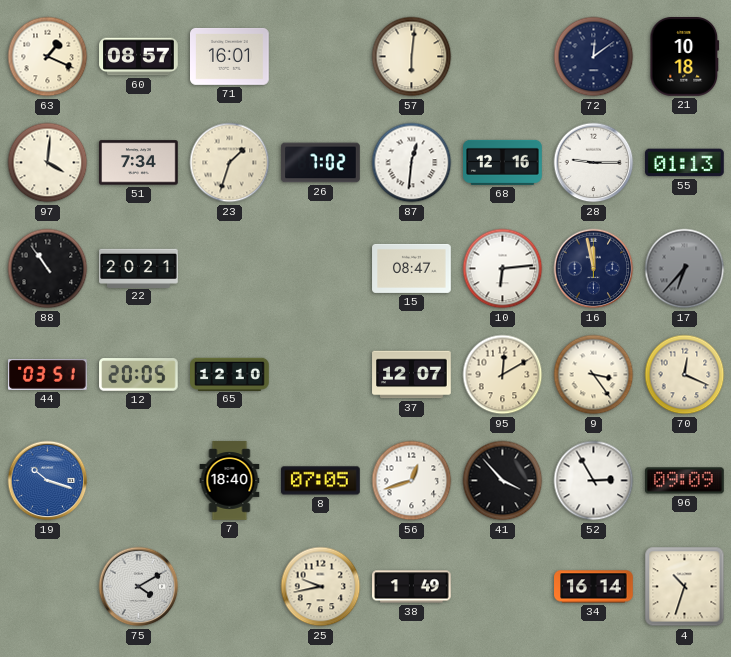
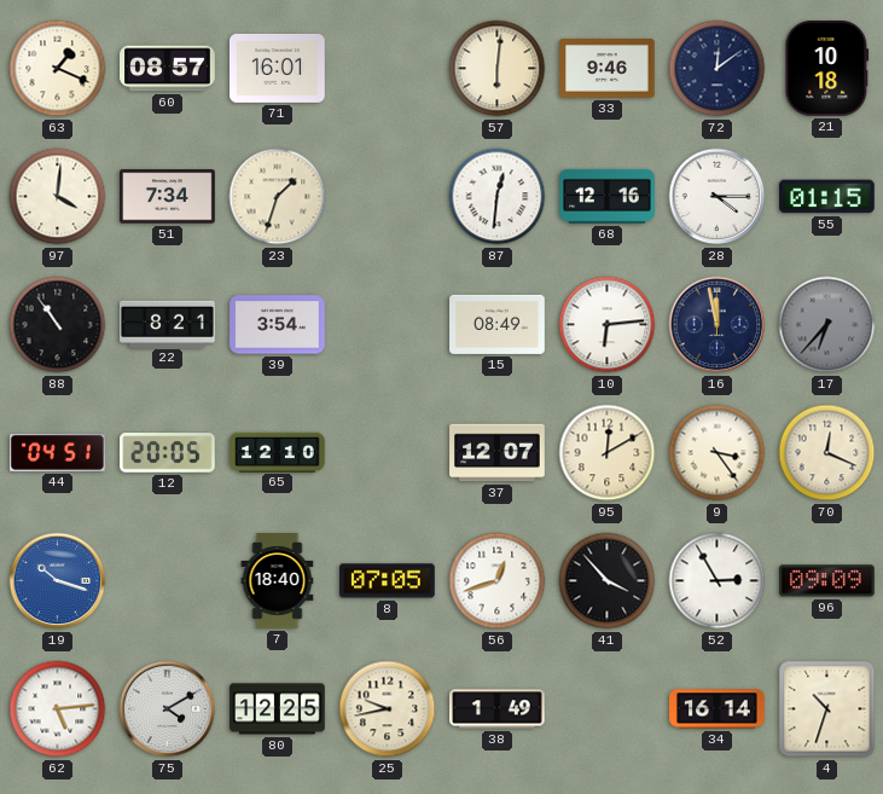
33: none -> 9:46
26: 7:02 -> none
28: 9:15 -> 4:15
55: 01:13 -> 01:15
22: 20:21 -> 8:21
39: none -> 3:54
15: 08:47 -> 08:49
44: 03:51 -> 04:51
62: none -> 5:14
80: none -> 12:25
